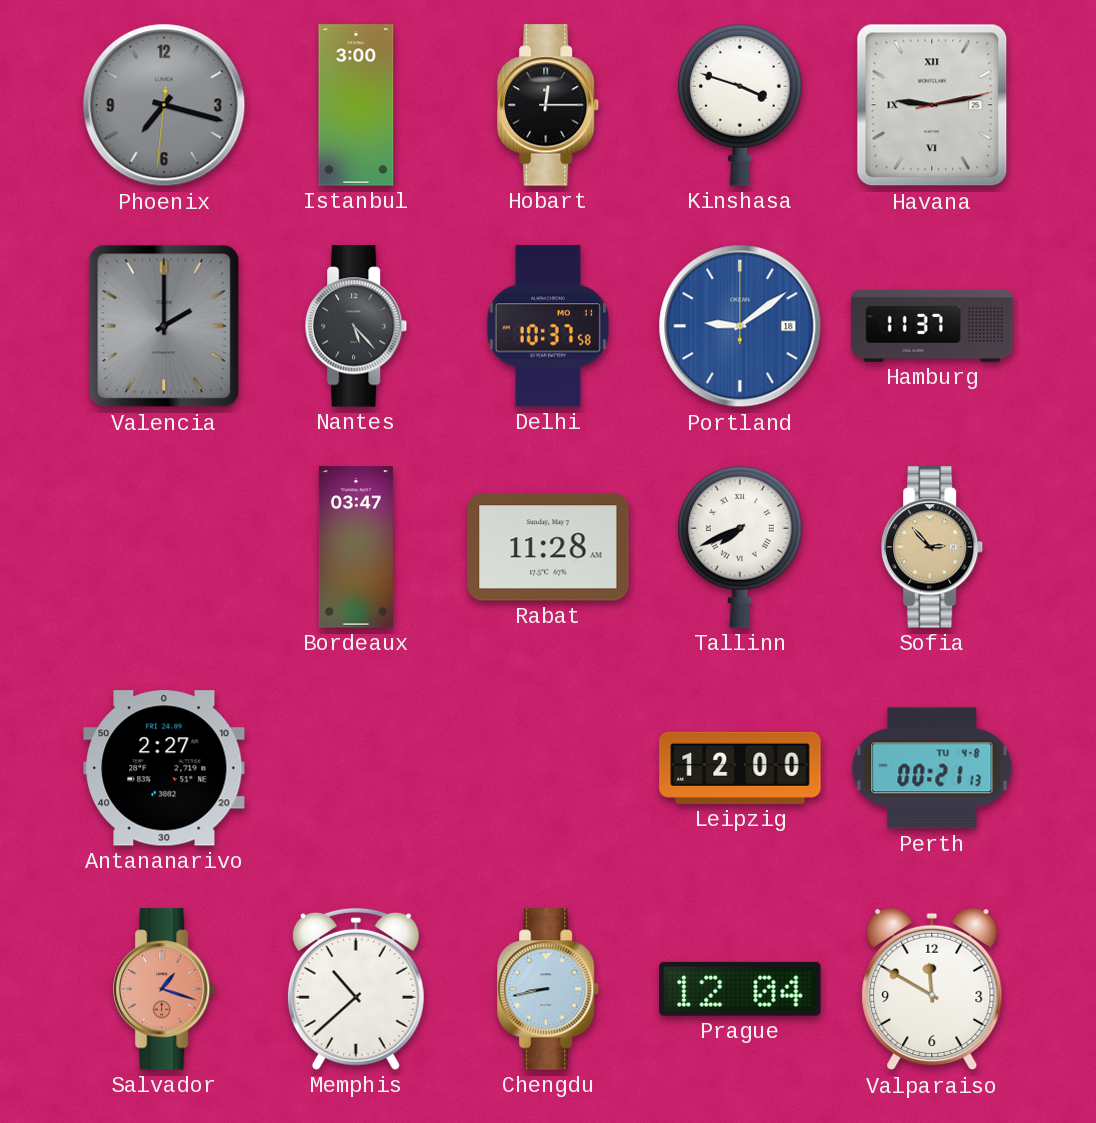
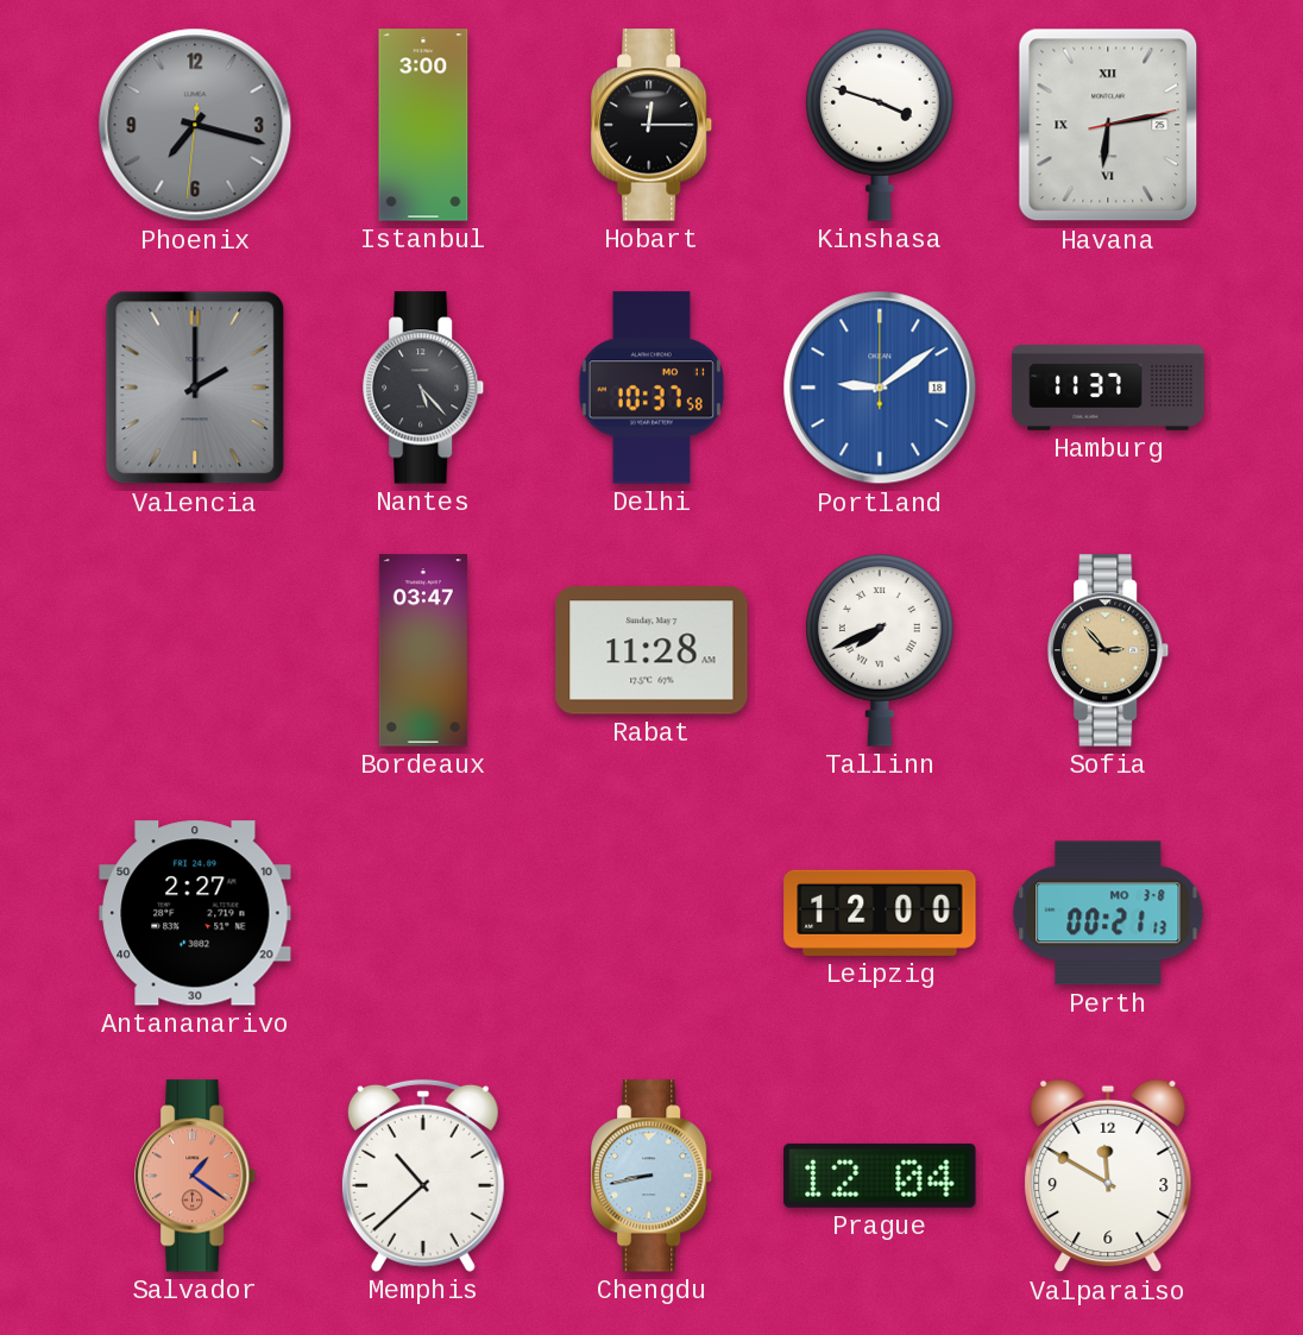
Havana: 9:13 -> 6:13
Perth date: TU 4-8 -> MO 3-8
Salvador: 1:18 -> 1:21
